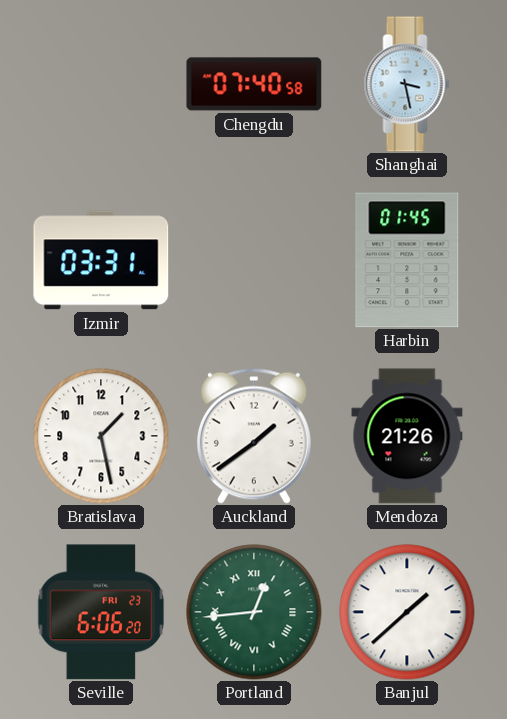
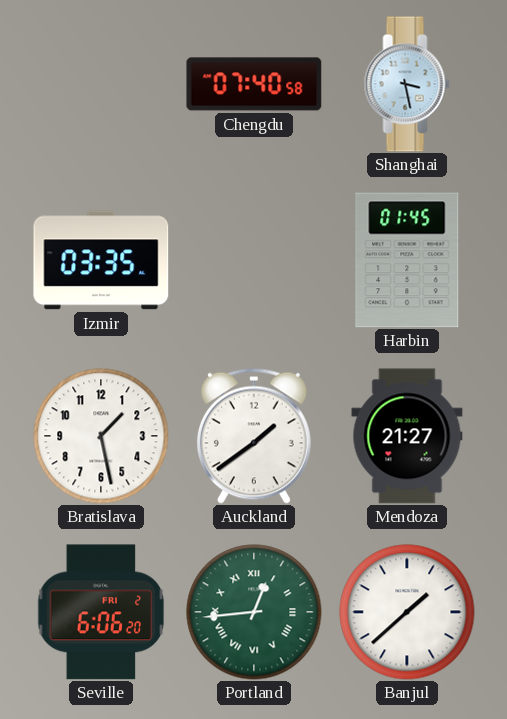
Izmir: 03:31 -> 03:35
Mendoza: 21:26 -> 21:27
Seville date: FRI 23 -> FRI 2
